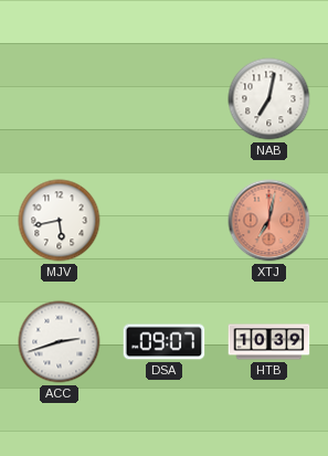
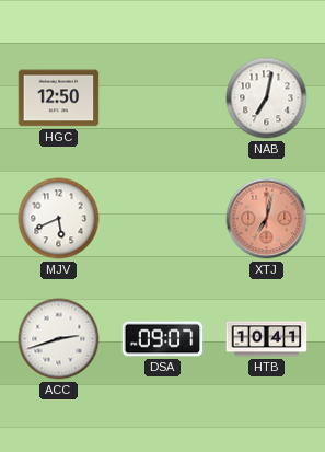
HGC: none -> 12:50
MJV: 5:43 -> 5:41
HTB: 10:39 -> 10:41
